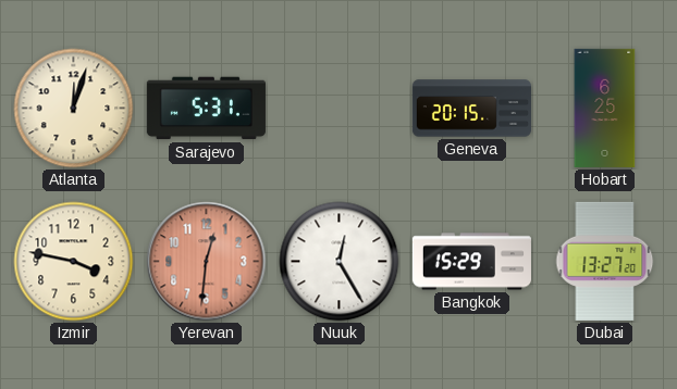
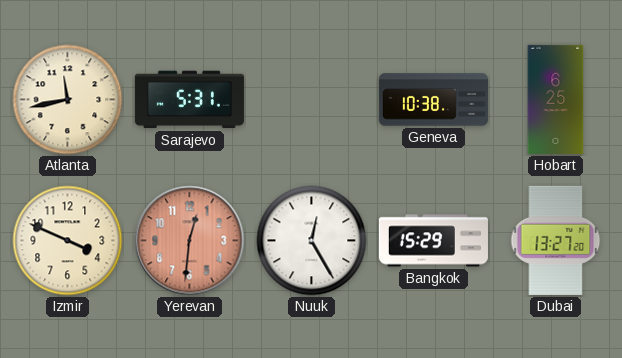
Atlanta: 12:03 -> 11:43
Geneva: 20:15 -> 10:38
Izmir: 3:47 -> 3:49
